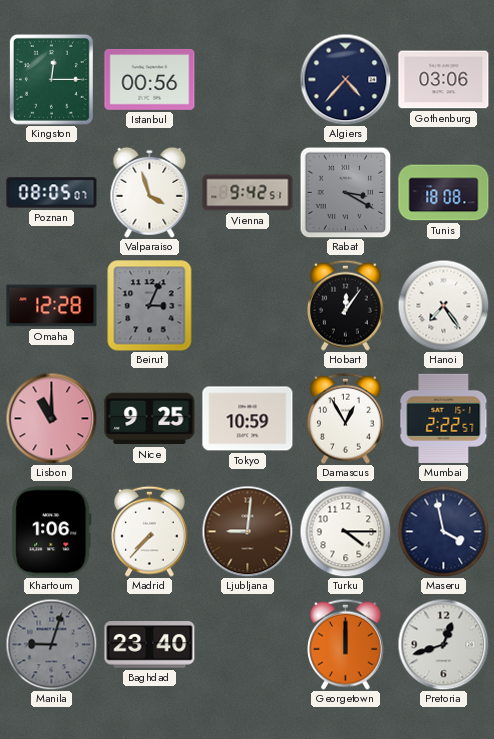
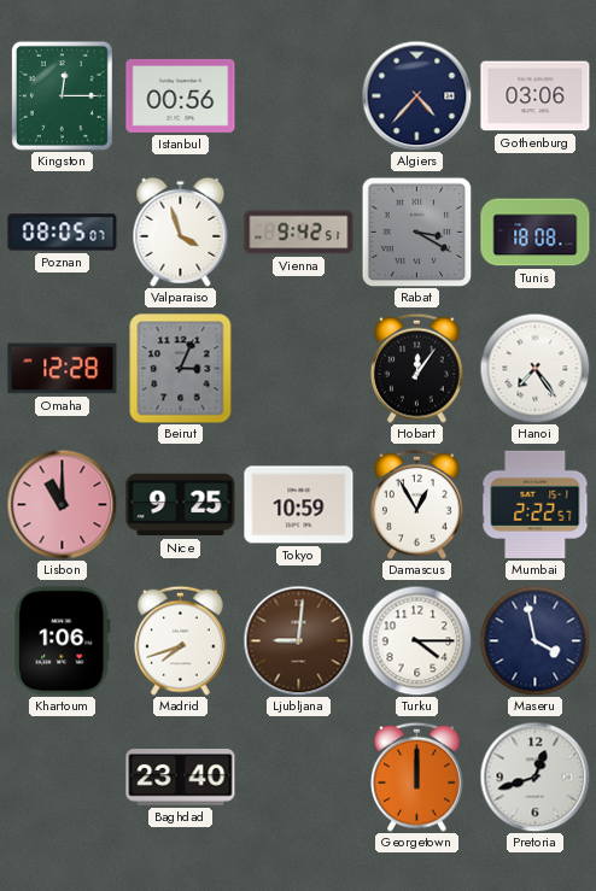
Madrid: 7:37 -> 7:42
Manila: 9:03 -> none
